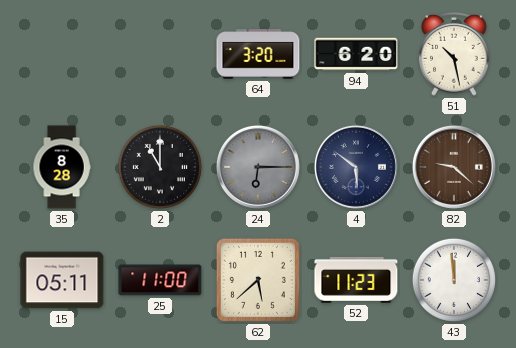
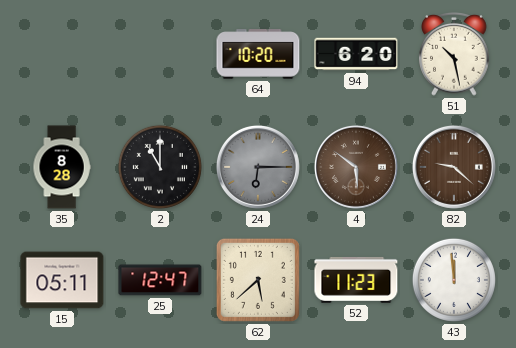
64: 3:20 -> 10:20
4 dial: navy -> brown
25: 11:00 -> 12:47
